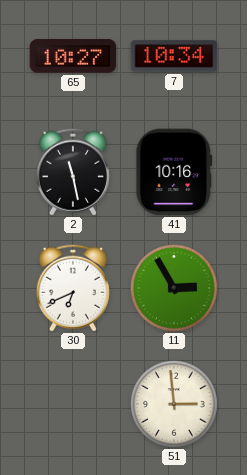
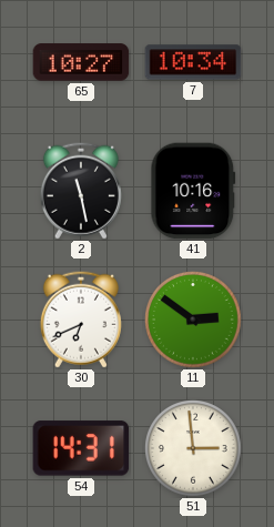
11: 2:55 -> 2:51
54: none -> 14:31
